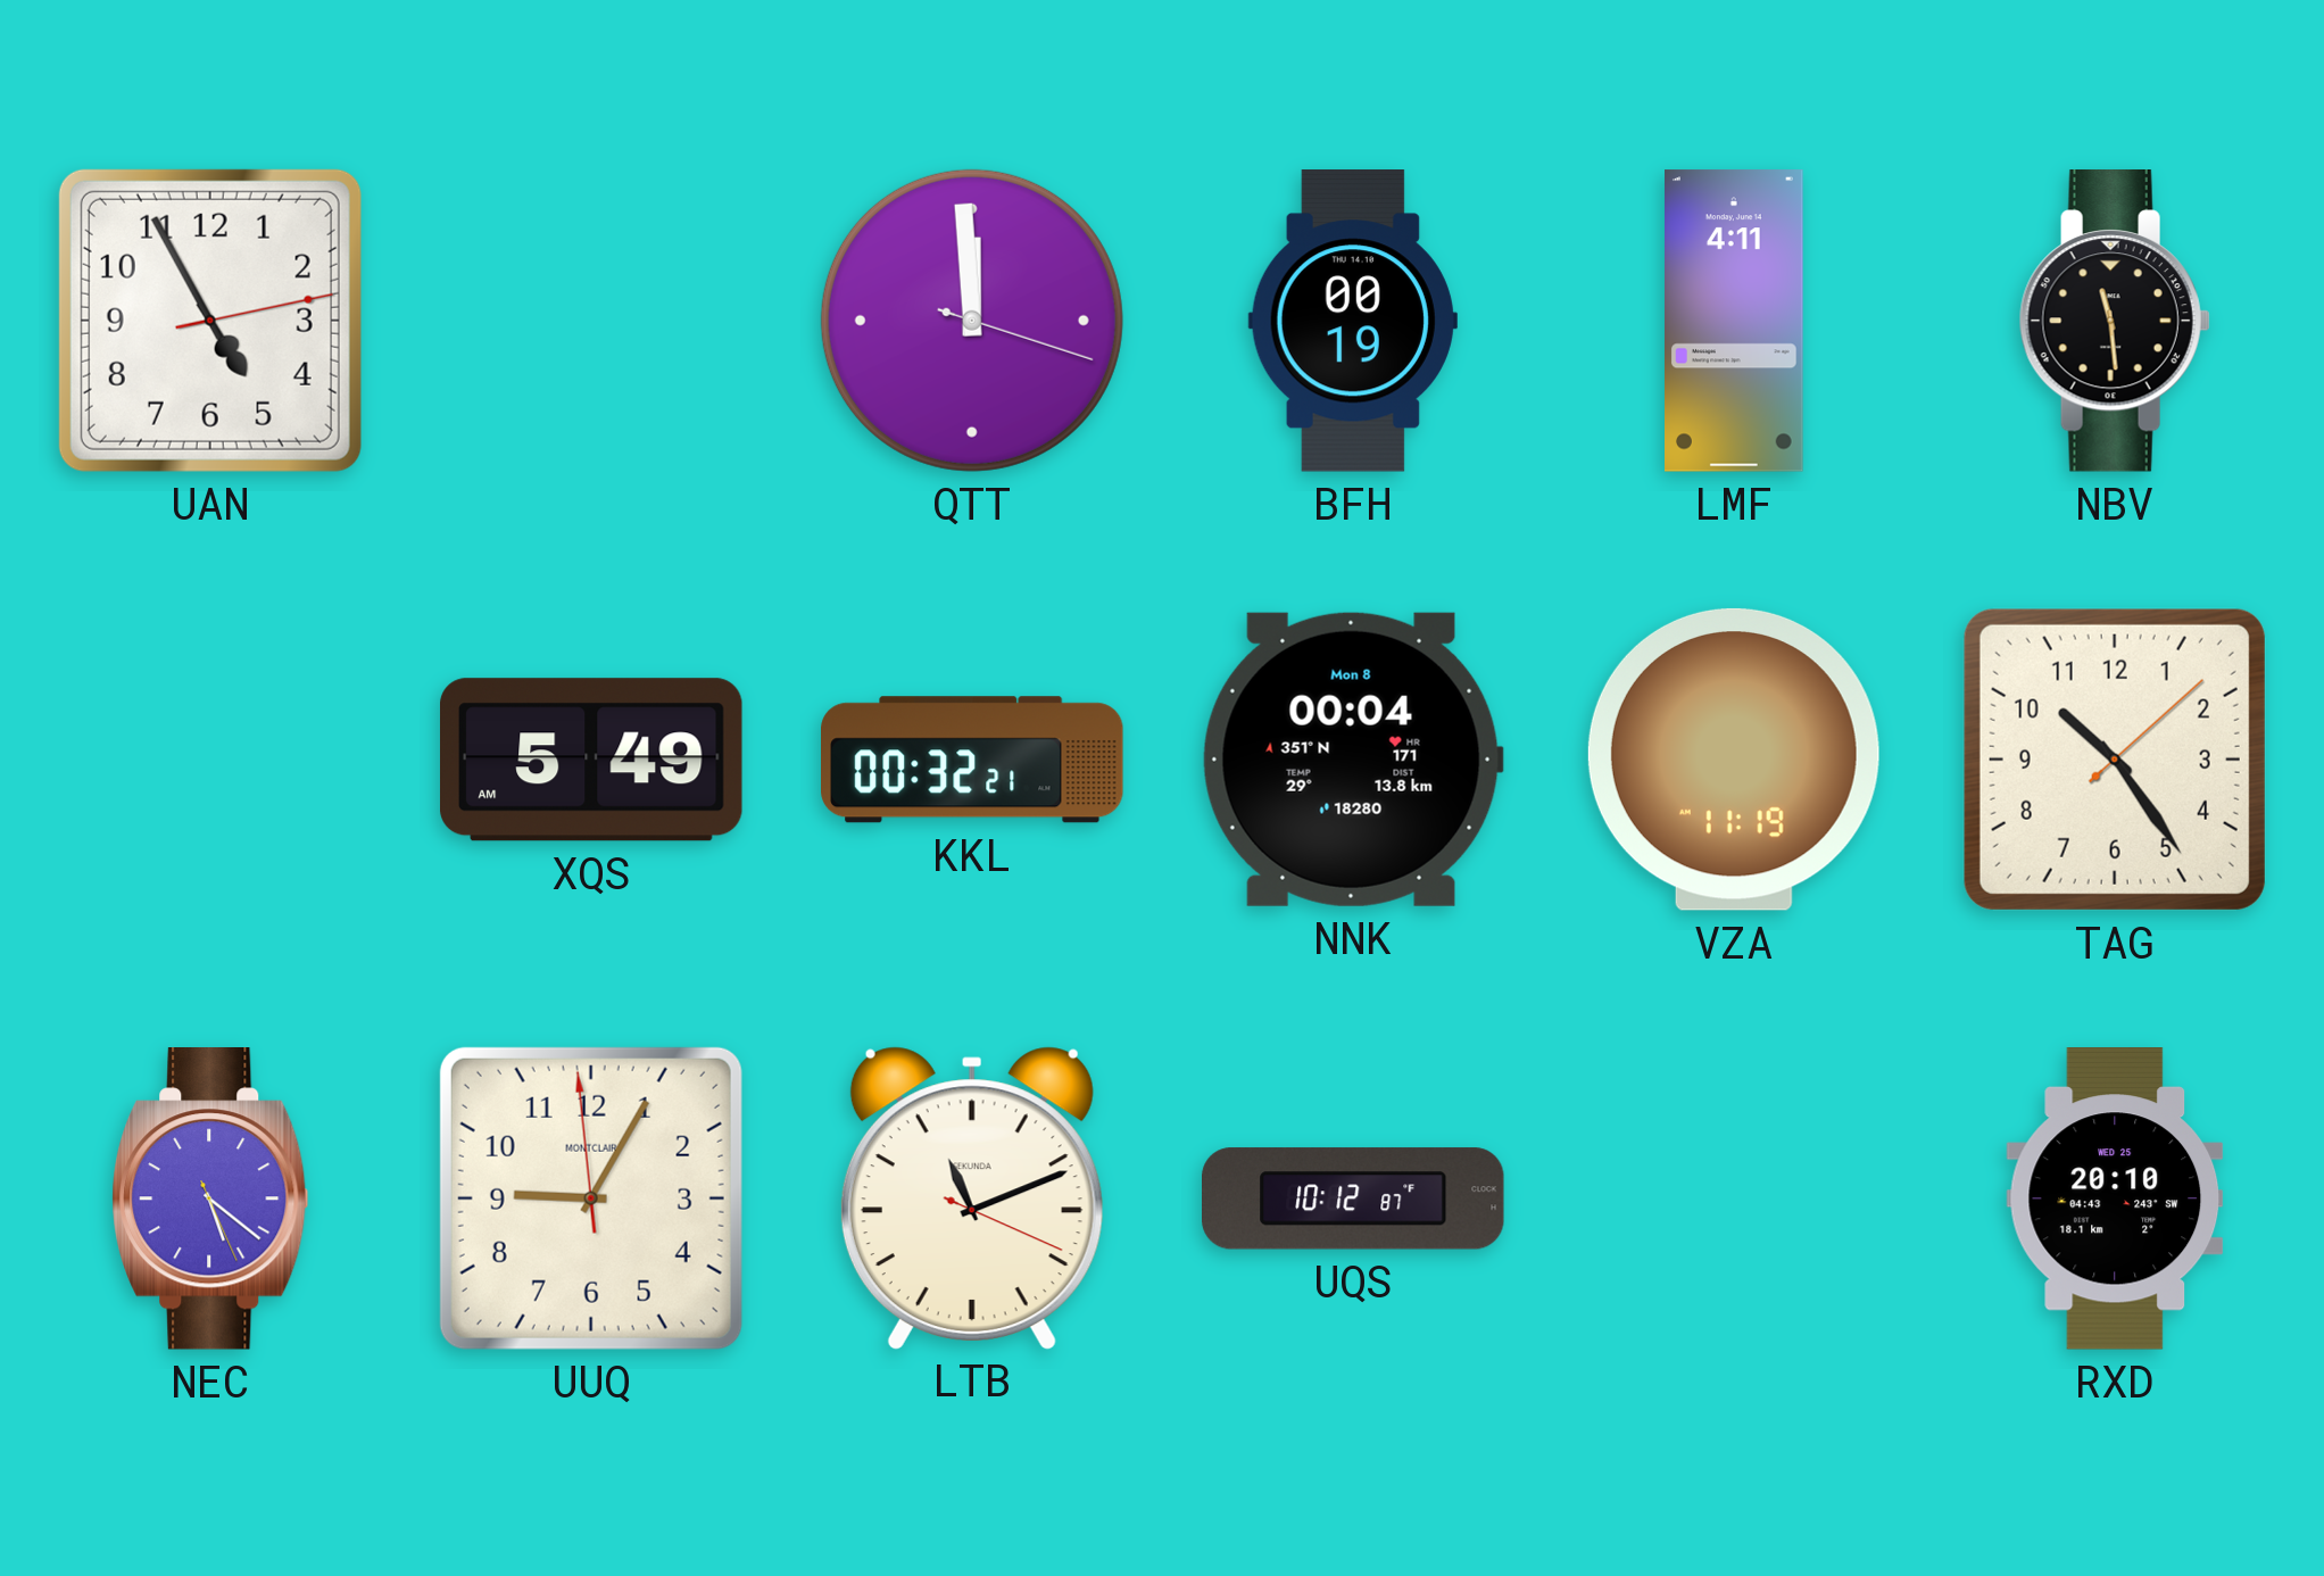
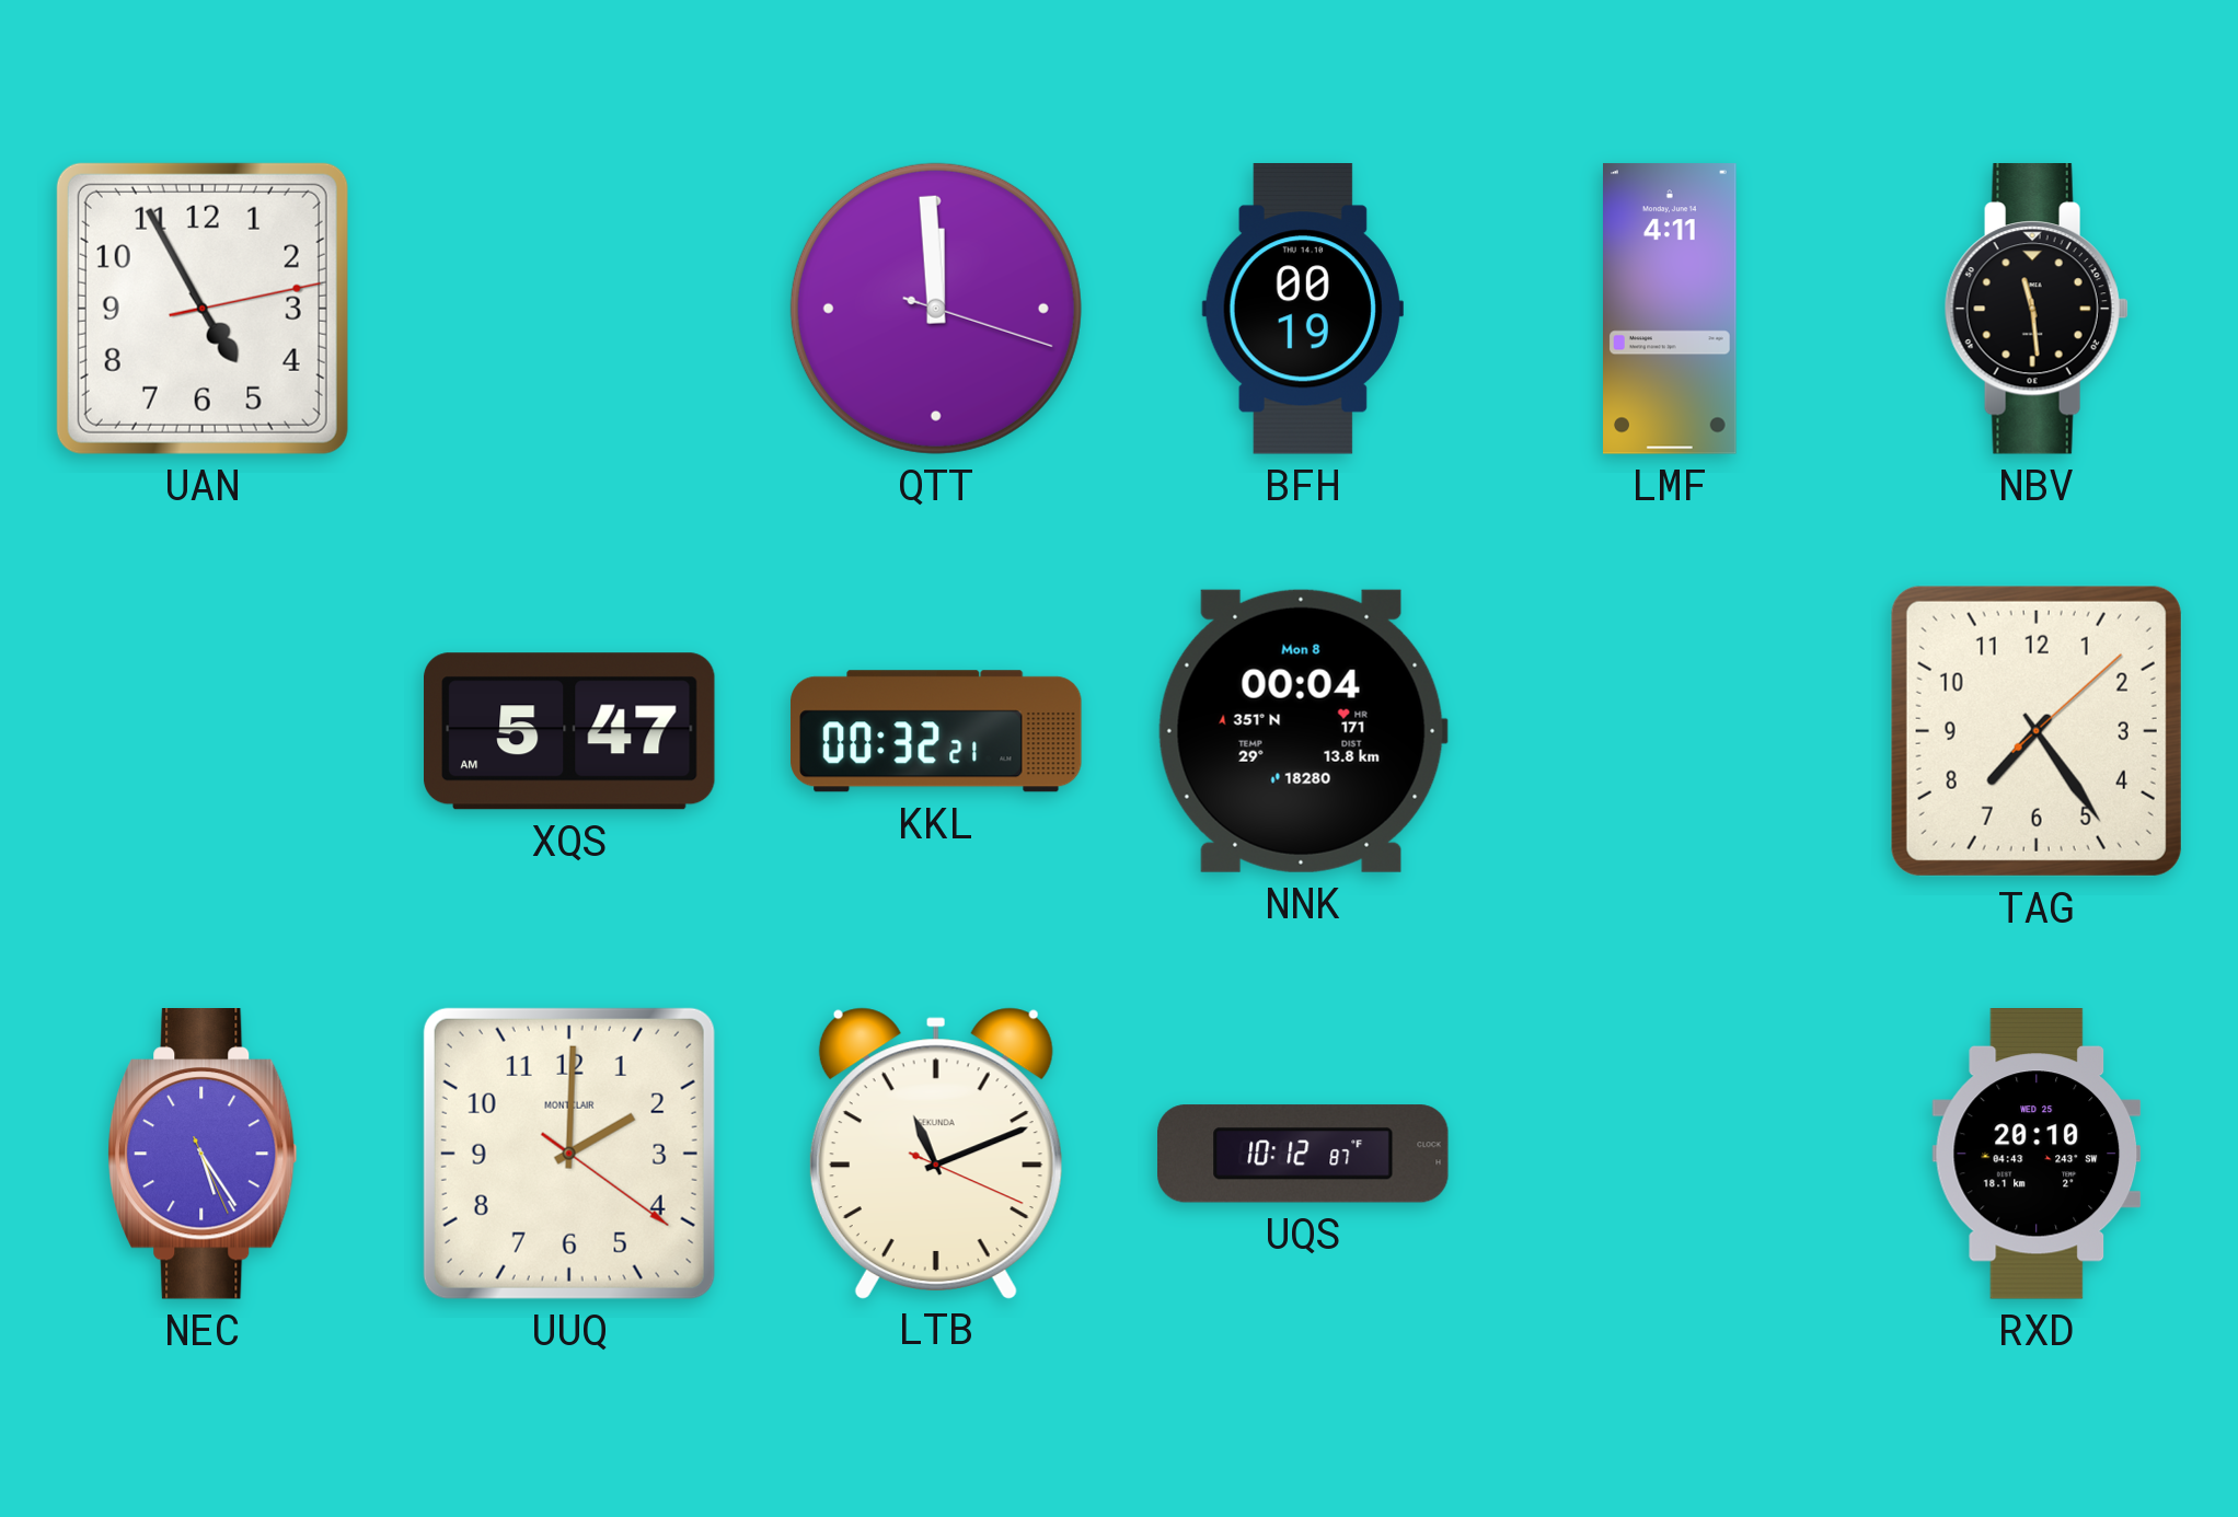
XQS: 5:49 -> 5:47
VZA: 11:19 -> none
TAG: 10:24 -> 7:24
NEC: 5:21 -> 5:24
UUQ: 9:04 -> 2:00
